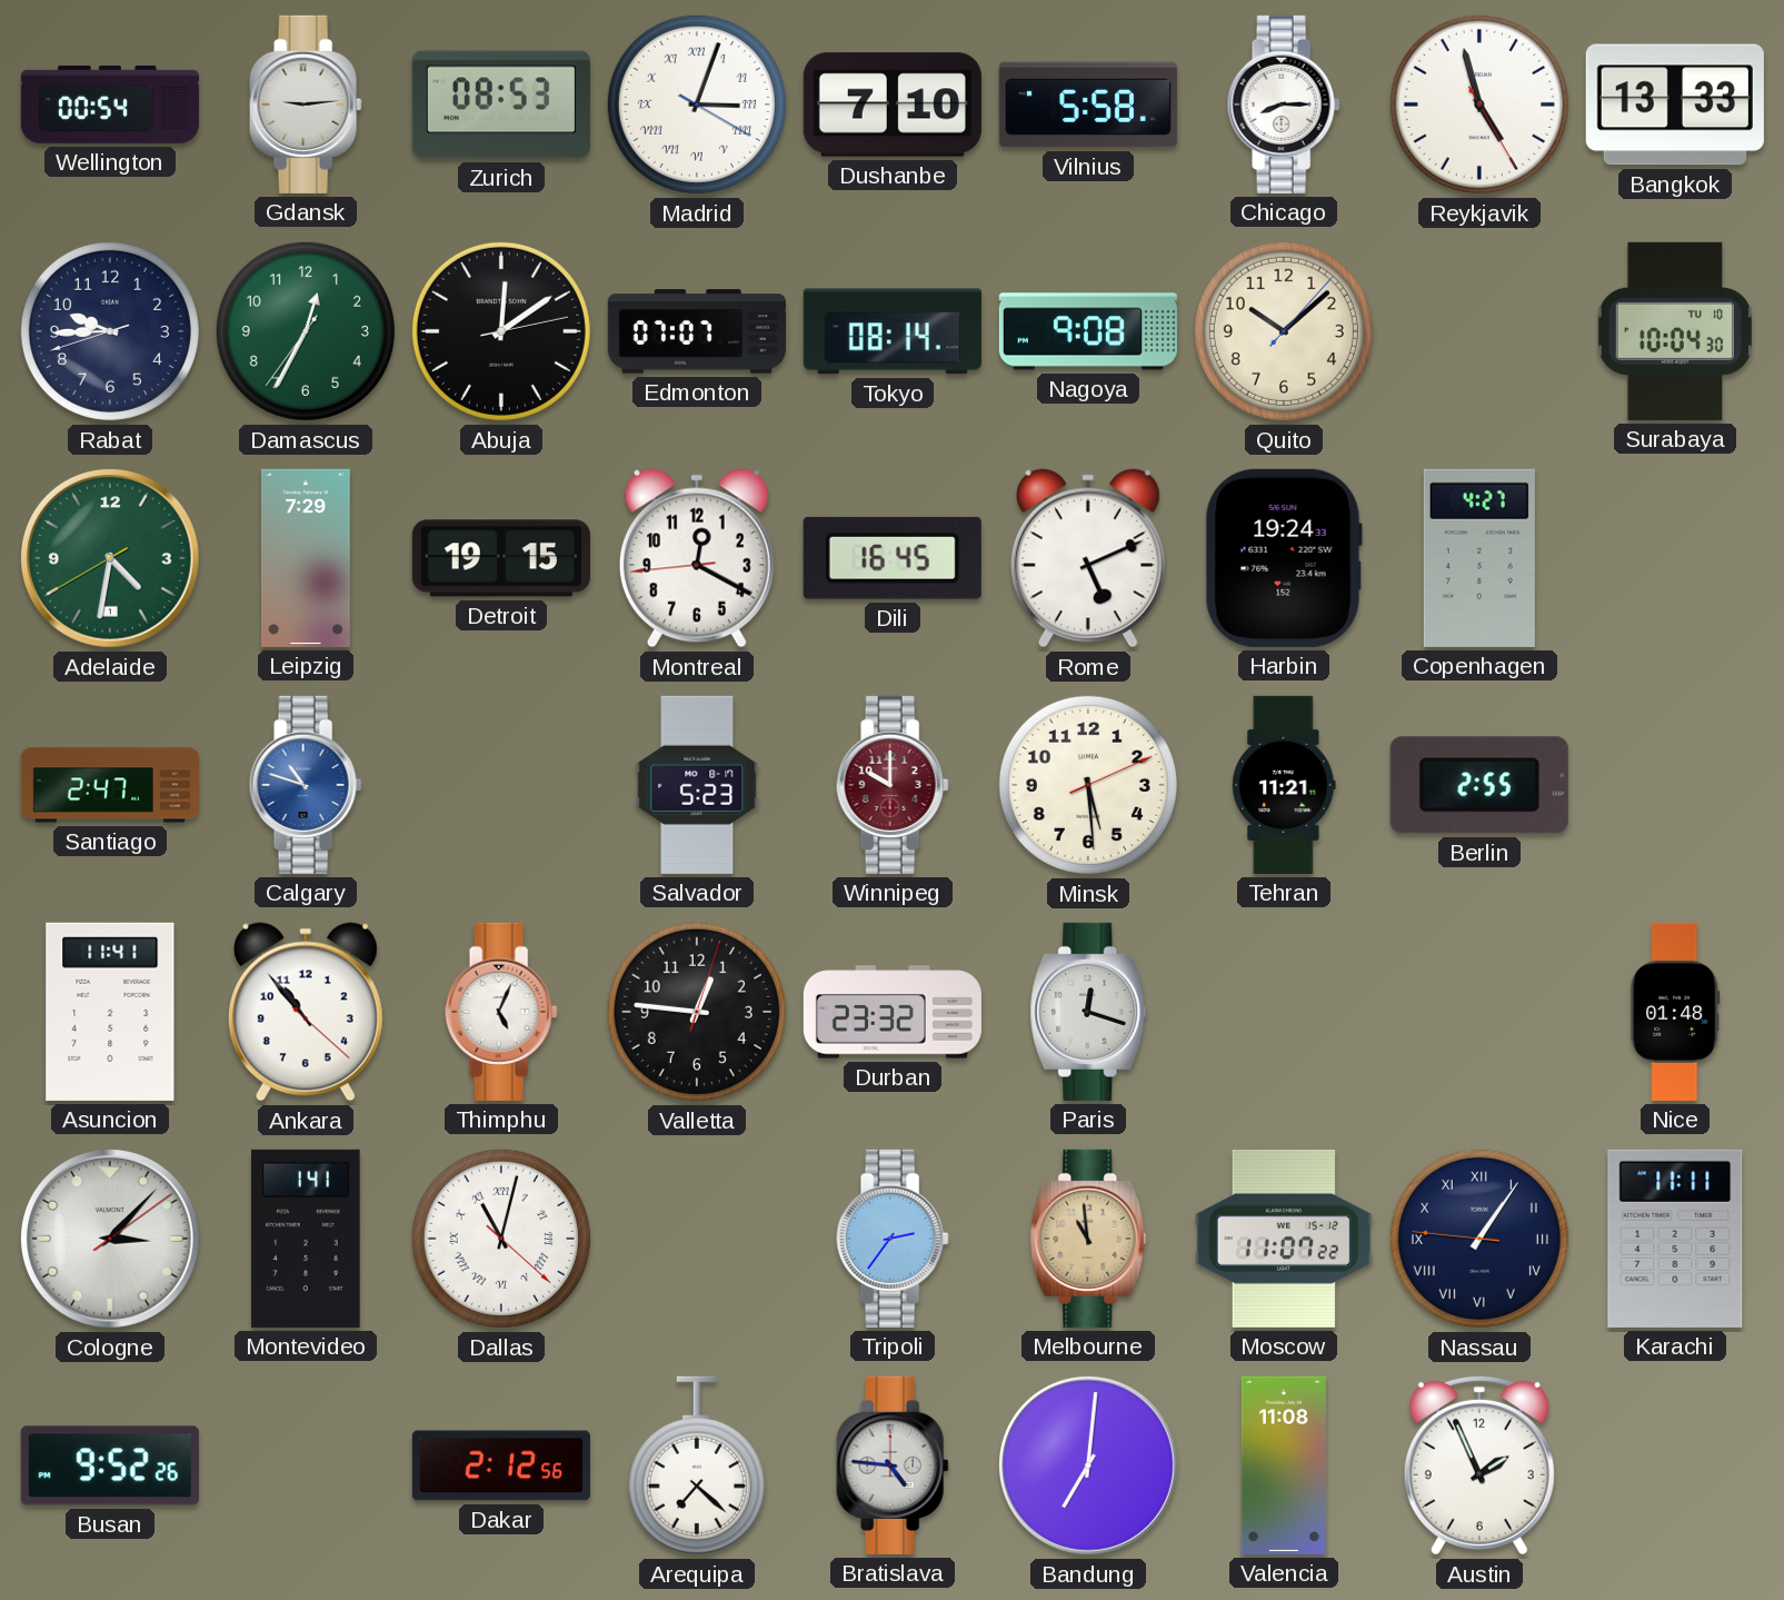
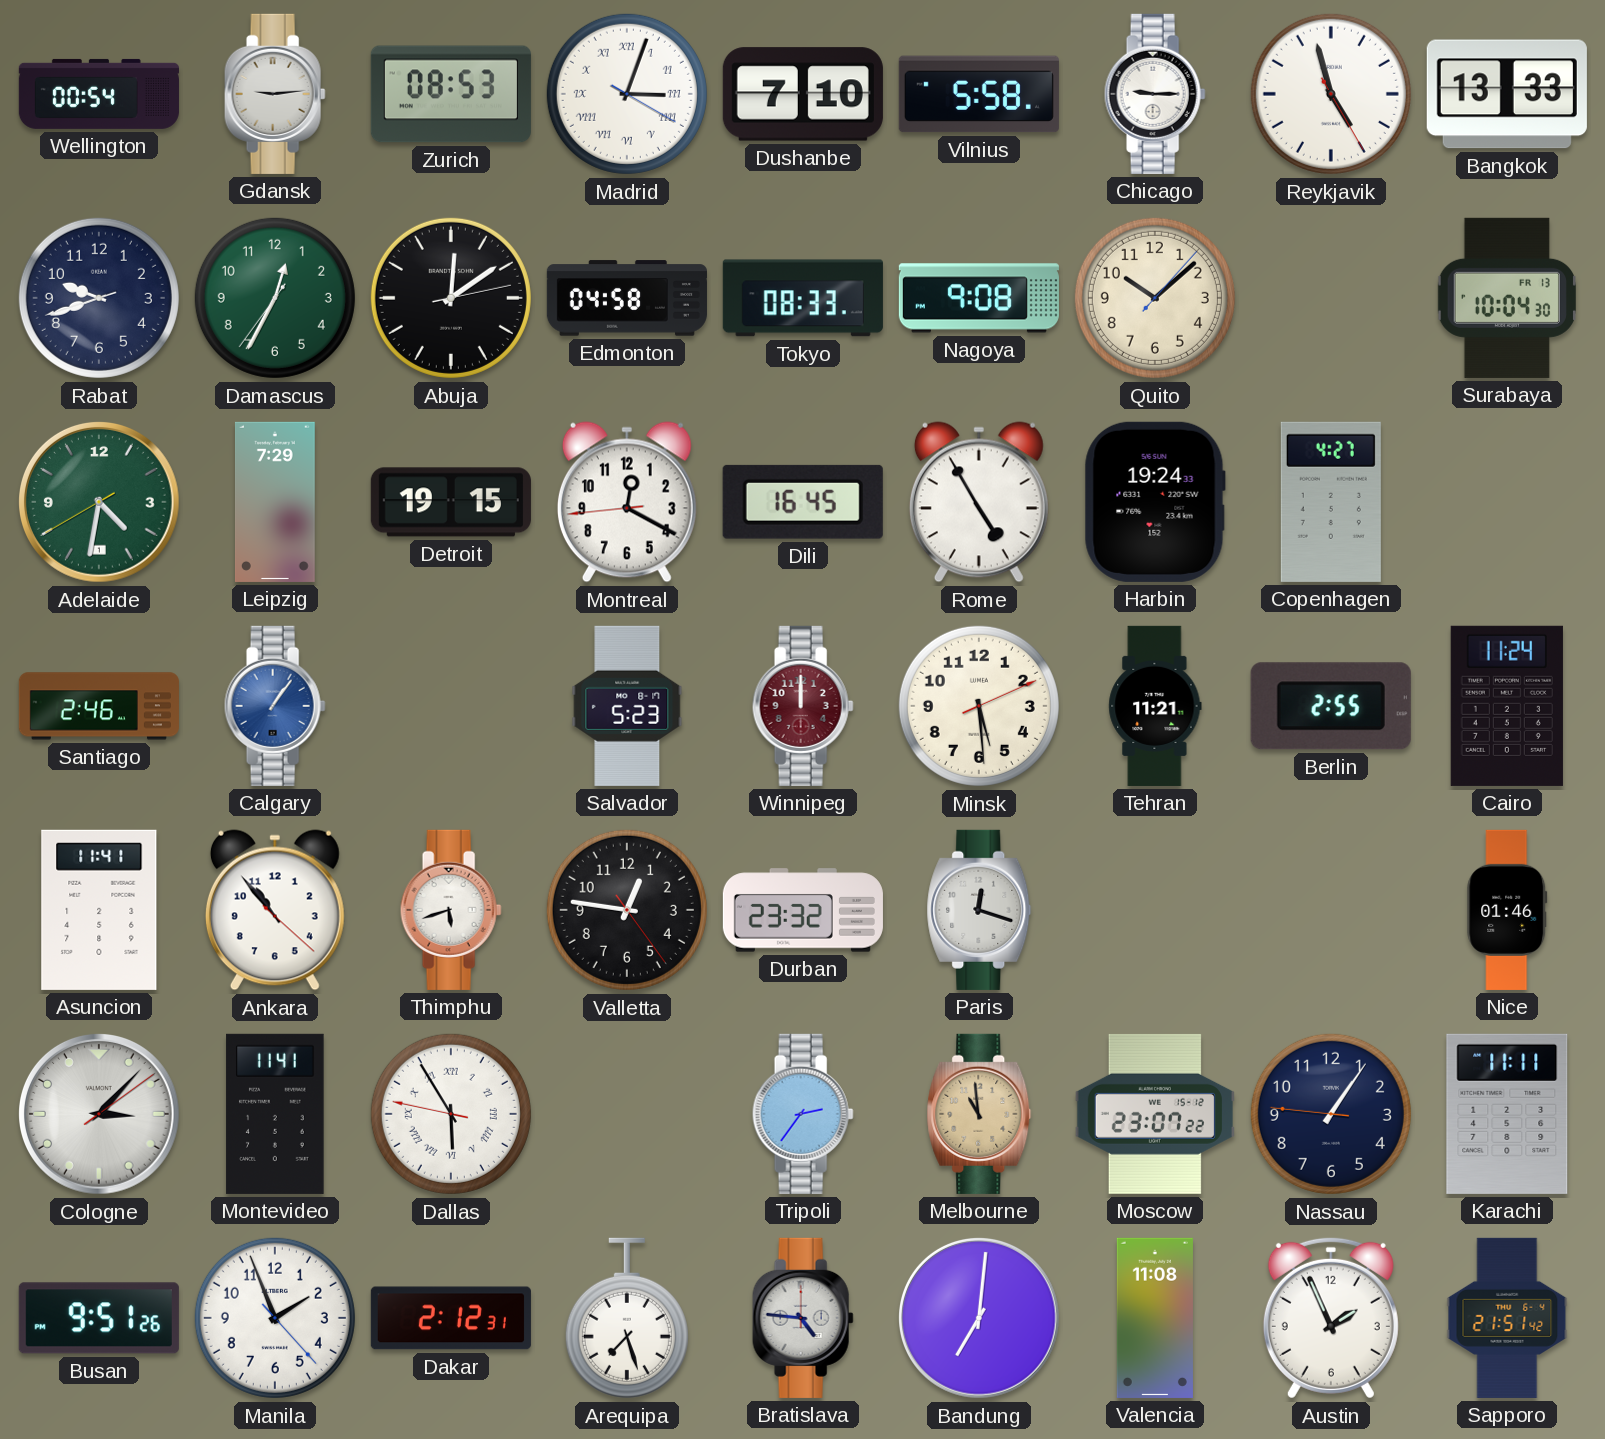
Chicago: 8:15 -> 9:15
Rabat: 9:44 -> 9:41
Edmonton: 07:07 -> 04:58
Tokyo: 08:14 -> 08:33
Surabaya date: TU 10 -> FR 13
Rome: 5:11 -> 4:55
Santiago: 2:47 -> 2:46
Calgary: 10:48 -> 1:06
Winnipeg: 10:00 -> 12:00
Cairo: none -> 11:24
Thimphu: 5:04 -> 5:42
Valletta: 12:46:03 -> 12:46:24
Nice: 01:48 -> 01:46
Montevideo: 1:41 -> 11:41
Dallas: 11:02 -> 5:54
Moscow: 11:07 -> 23:07
Nassau numerals: Roman -> Arabic
Busan: 9:52 -> 9:51
Manila: none -> 1:56
Dakar: 2:12:56 -> 2:12:31
Arequipa: 7:22 -> 7:27
Sapporo: none -> 21:51
